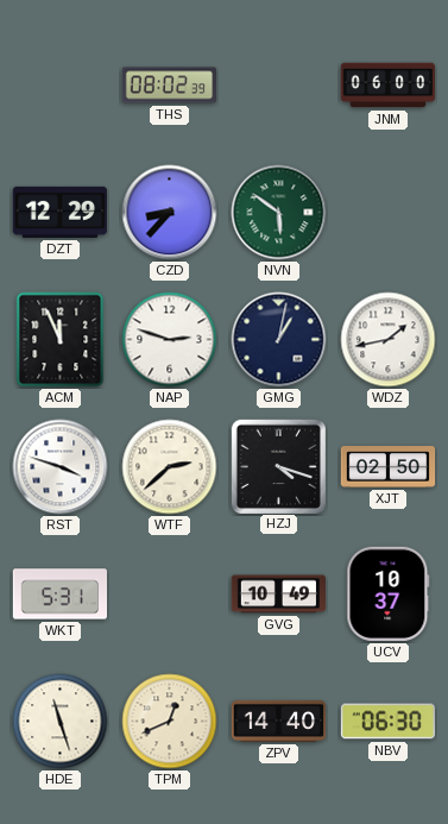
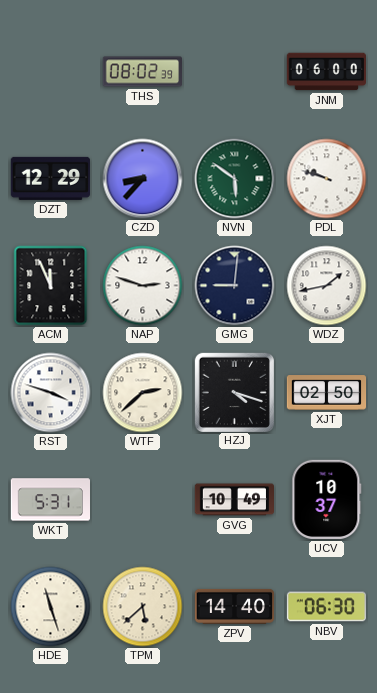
PDL: none -> 9:48
GMG: 1:02 -> 9:01
TPM: 12:41 -> 5:38
